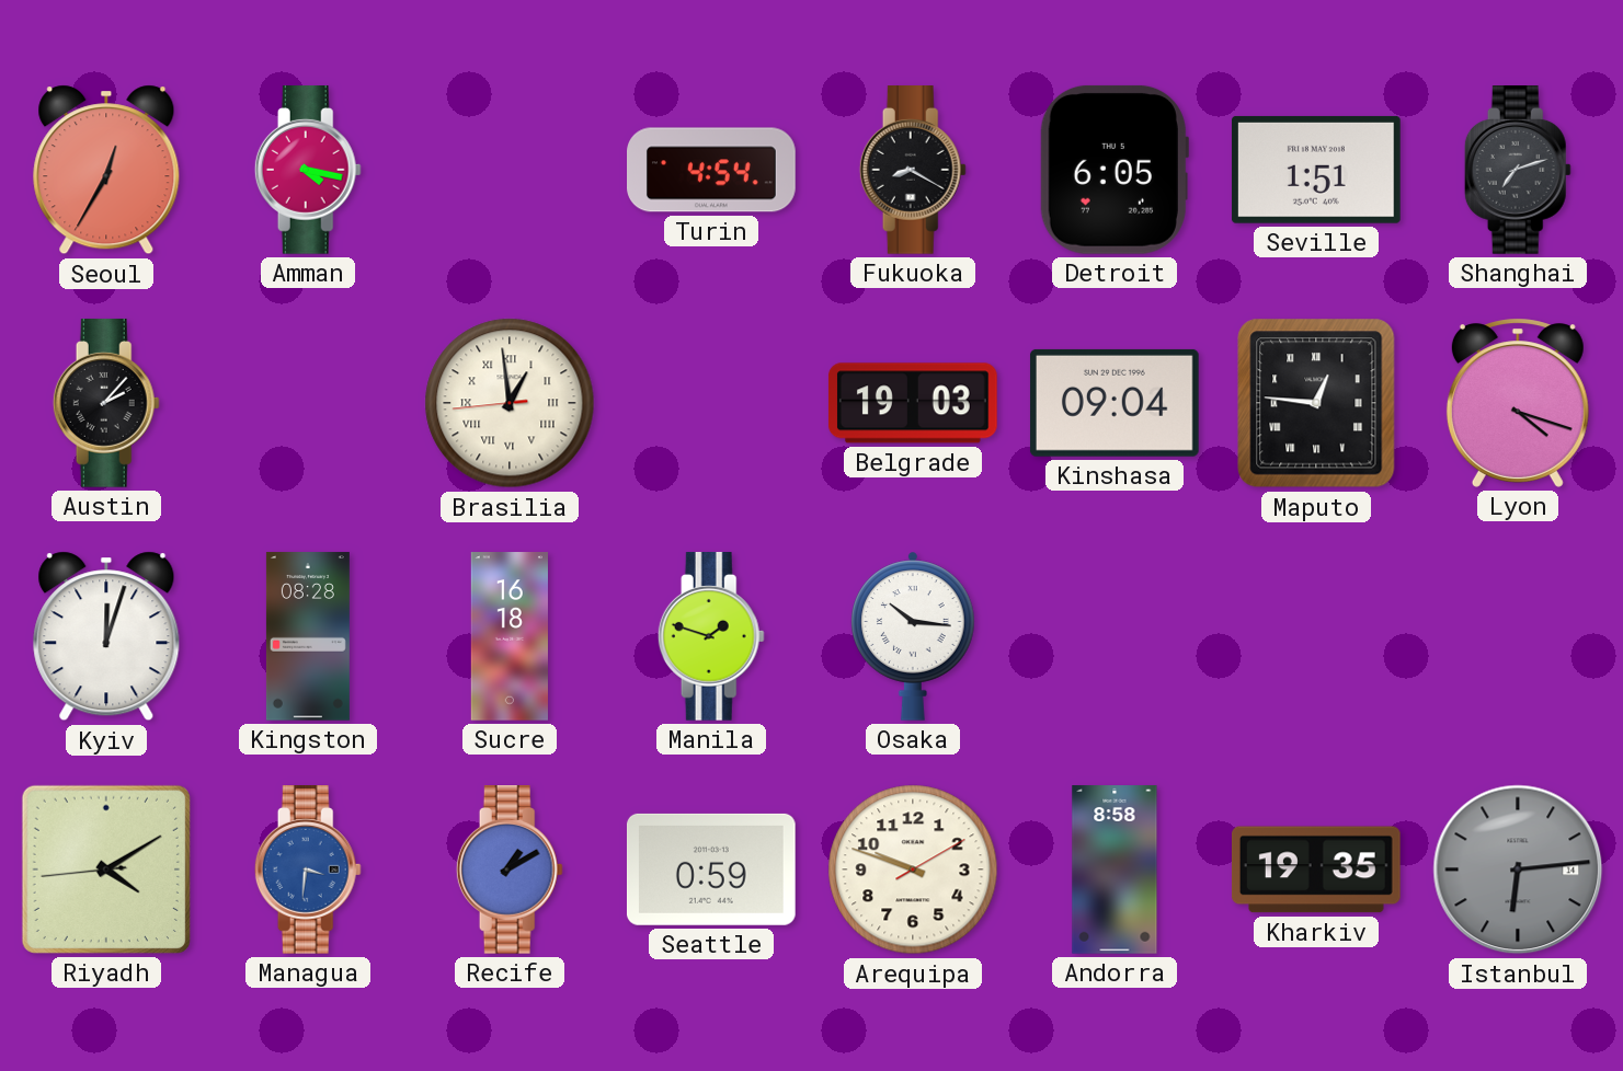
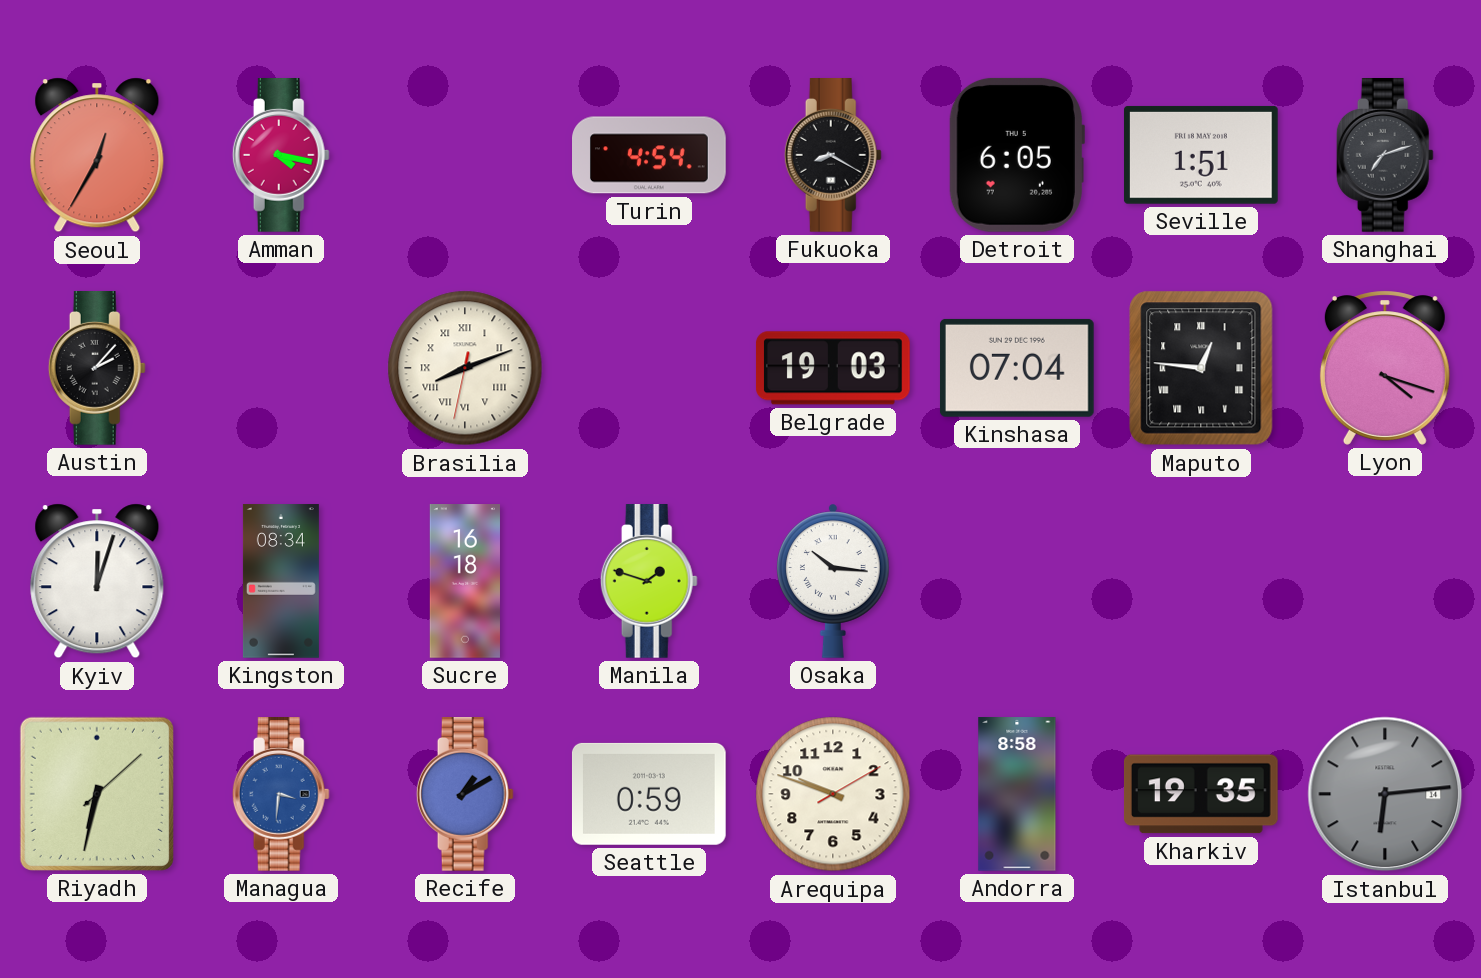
Brasilia: 12:58 -> 8:11
Kinshasa: 09:04 -> 07:04
Kingston: 08:28 -> 08:34
Riyadh: 4:09 -> 6:32
